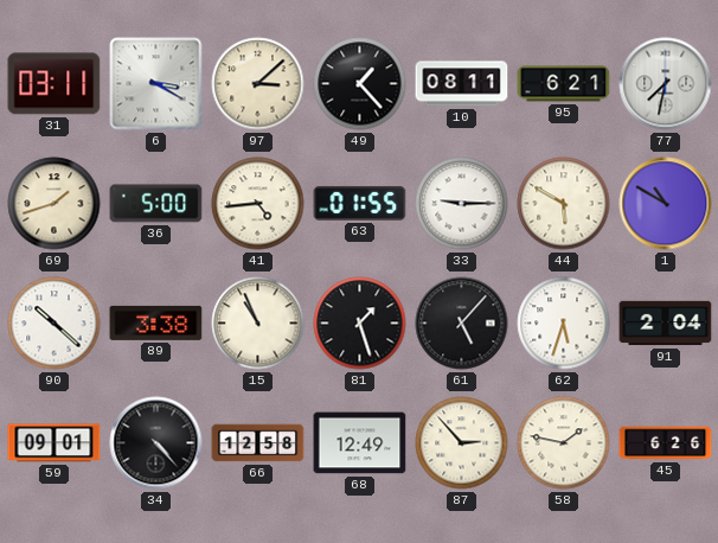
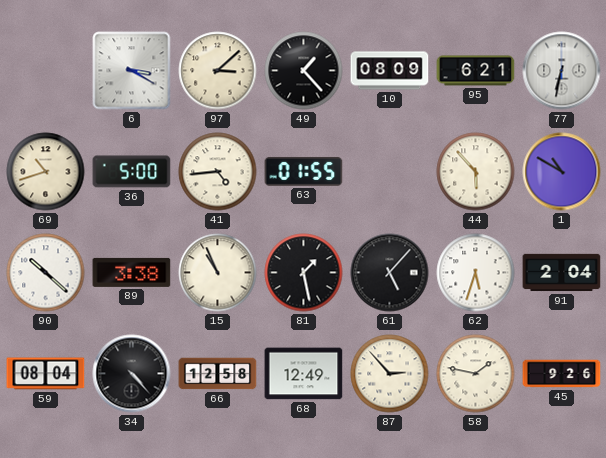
31: 03:11 -> none
10: 08:11 -> 08:09
77: 7:32 -> 6:32
69: 1:42 -> 10:42
33: 9:15 -> none
44: 5:50 -> 5:53
81: 1:27 -> 1:28
59: 09:01 -> 08:04
45: 6:26 -> 9:26
